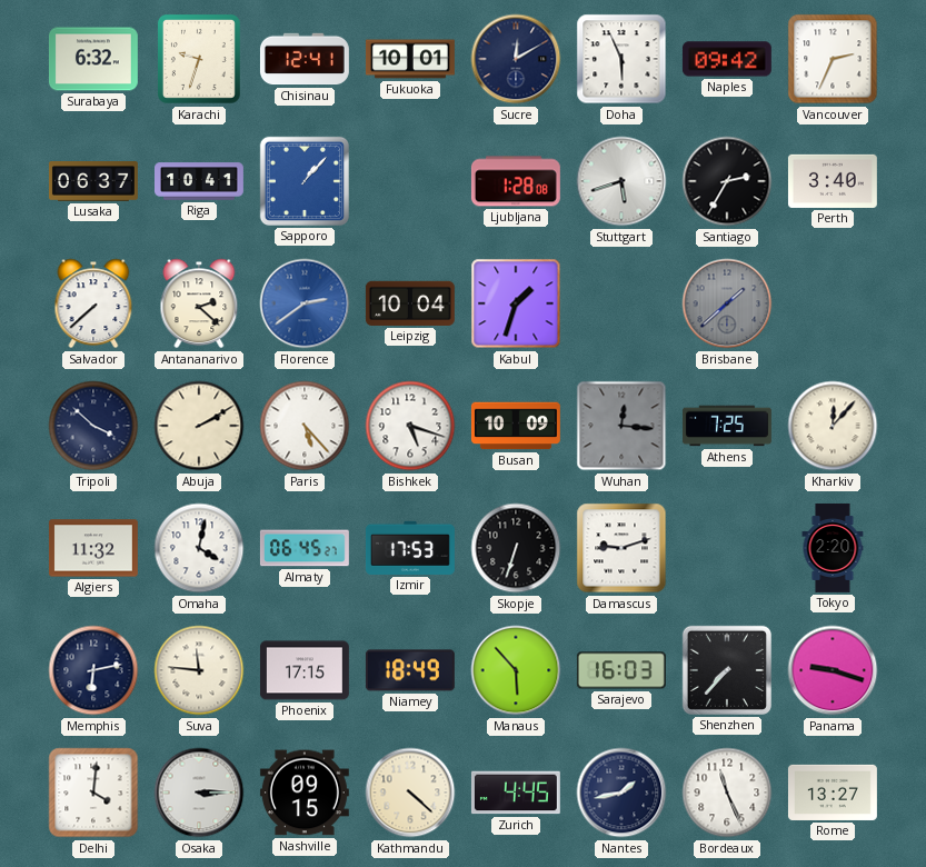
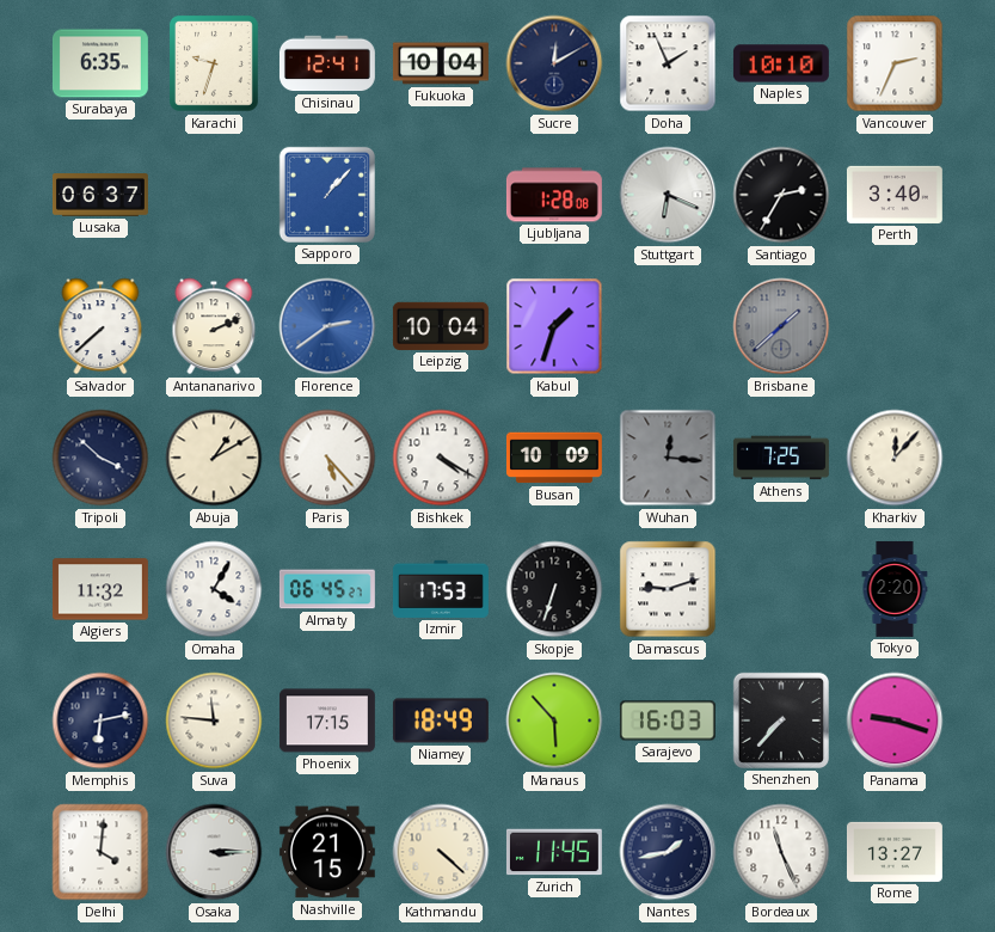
Surabaya: 6:32 -> 6:35
Fukuoka: 10:01 -> 10:04
Doha: 5:56 -> 1:56
Naples: 09:42 -> 10:10
Riga: 10:41 -> none
Stuttgart: 5:42 -> 6:19
Antananarivo: 2:22 -> 2:11
Abuja: 2:10 -> 1:10
Bishkek: 5:18 -> 4:20
Omaha: 4:02 -> 4:05
Nashville: 09:15 -> 21:15
Zurich: 4:45 -> 11:45
